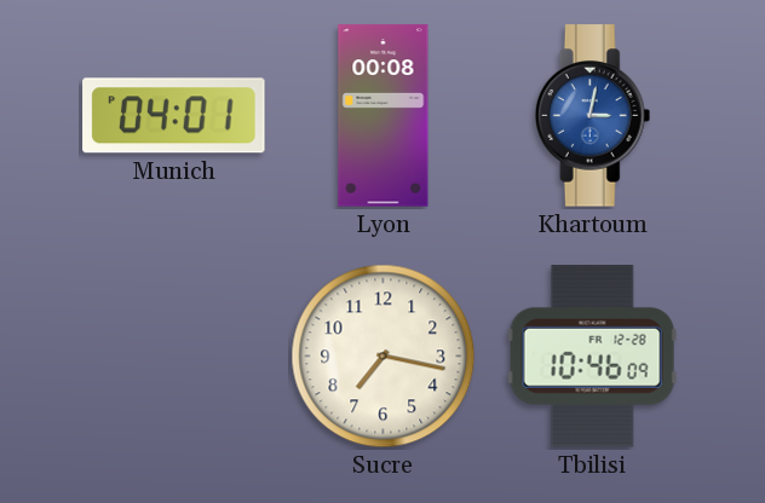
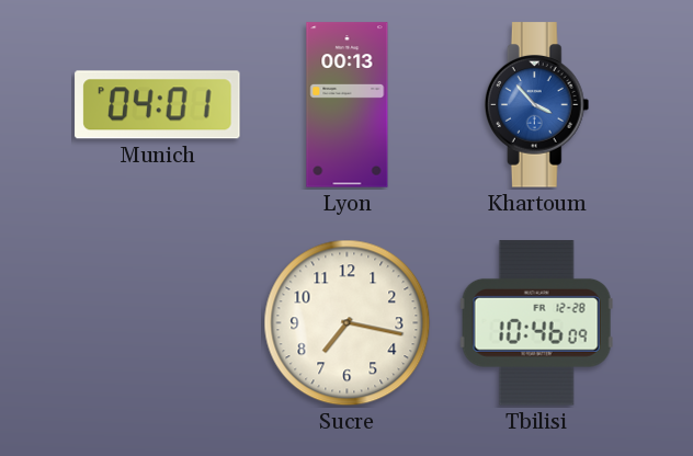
Lyon: 00:08 -> 00:13
Khartoum: 3:02 -> 3:53
